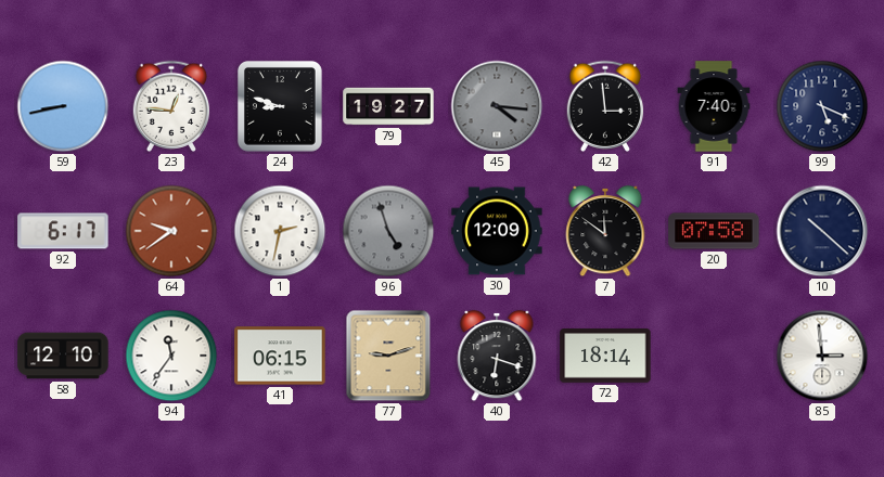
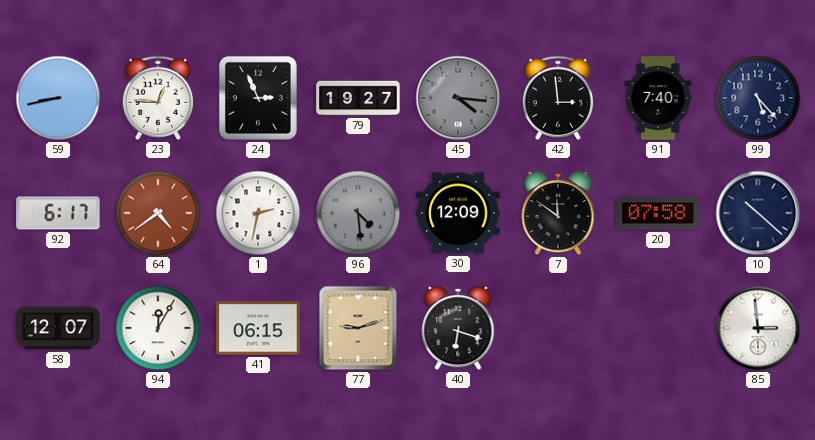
24: 8:48 -> 2:56
99: 5:19 -> 5:23
64: 9:39 -> 4:39
96: 4:57 -> 4:29
58: 12:10 -> 12:07
94: 11:36 -> 12:05
72: 18:14 -> none
